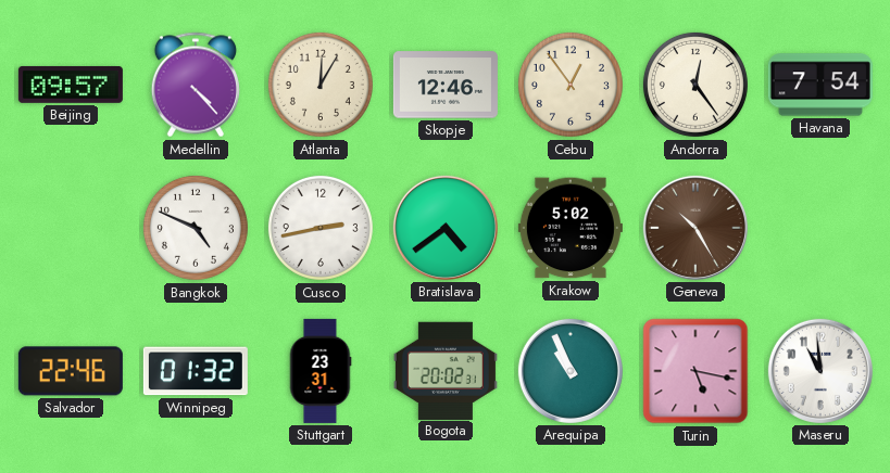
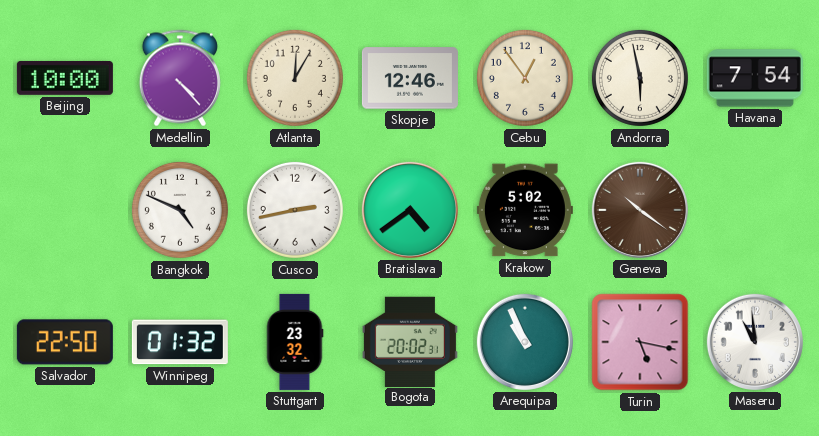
Beijing: 09:57 -> 10:00
Andorra: 12:24 -> 5:58
Geneva: 10:25 -> 10:21
Salvador: 22:46 -> 22:50
Stuttgart: 23:31 -> 23:32
